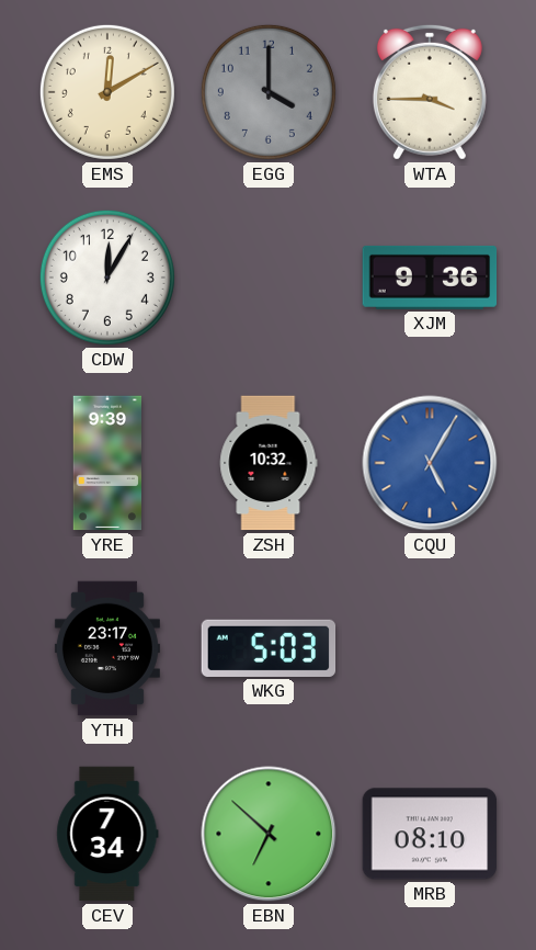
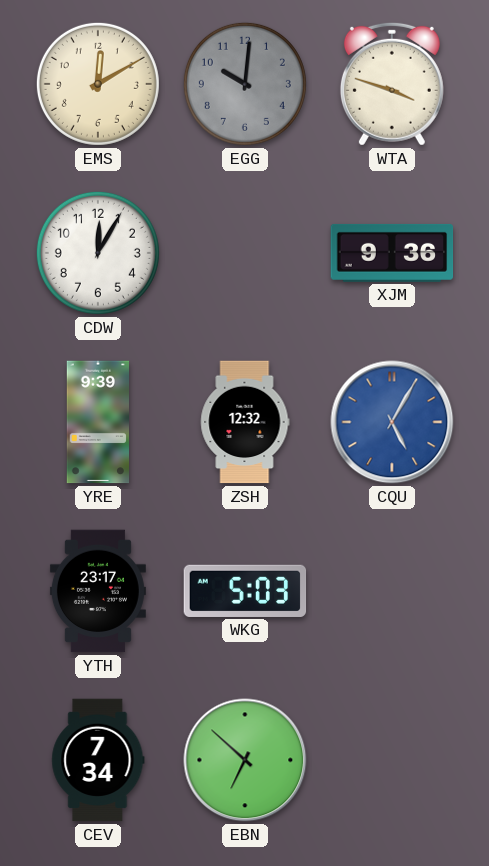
EGG: 4:00 -> 10:01
WTA: 3:45 -> 3:48
ZSH: 10:32 -> 12:32
MRB: 08:10 -> none
